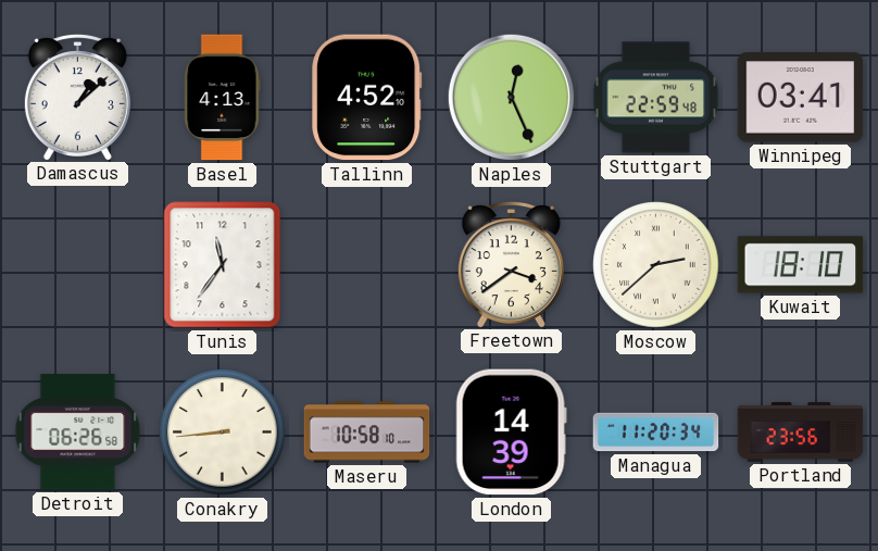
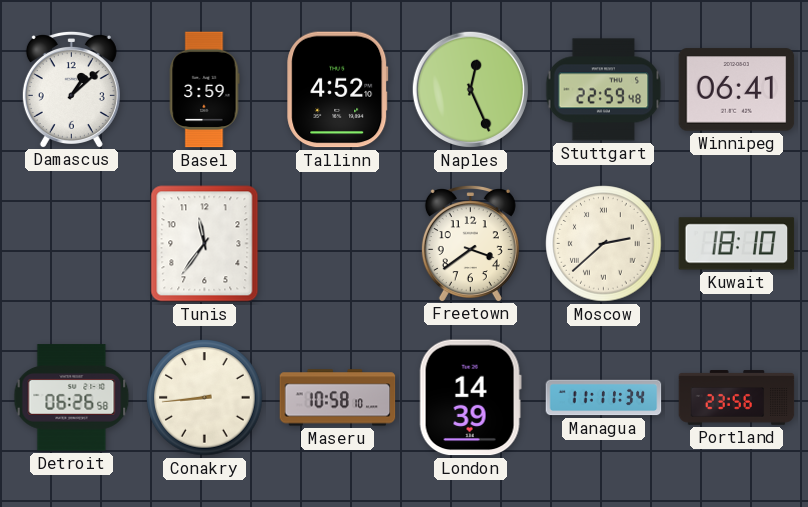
Basel: 4:13 -> 3:59
Winnipeg: 03:41 -> 06:41
Managua: 11:20 -> 11:11
